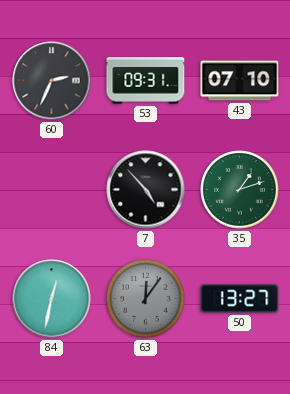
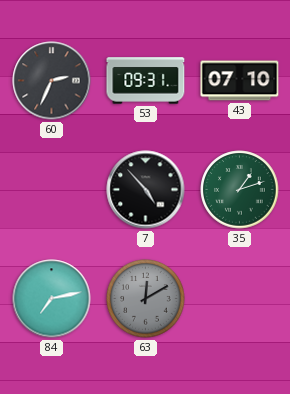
84: 12:32 -> 7:13
63: 12:06 -> 12:10
50: 13:27 -> none
